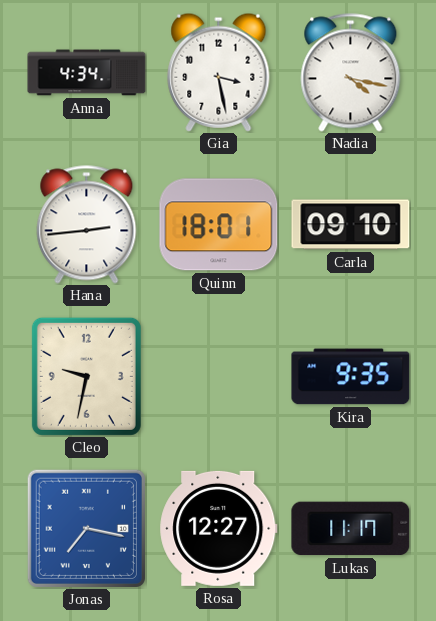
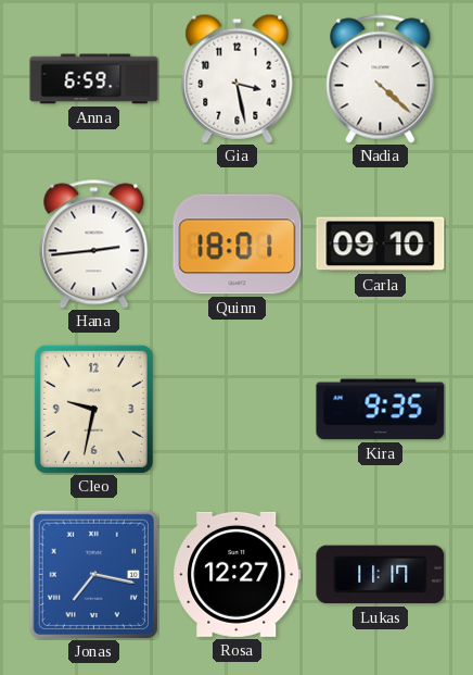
Anna: 4:34 -> 6:59
Nadia: 4:17 -> 4:22
